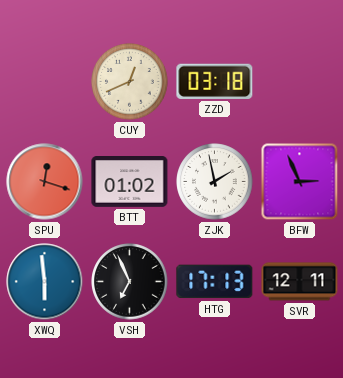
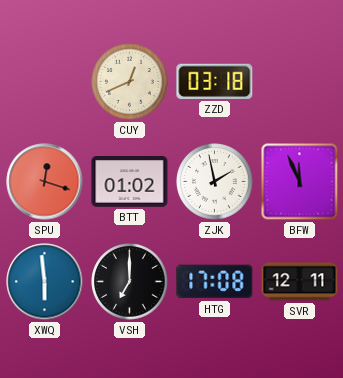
BFW: 2:56 -> 11:56
VSH: 6:56 -> 7:00
HTG: 17:13 -> 17:08
